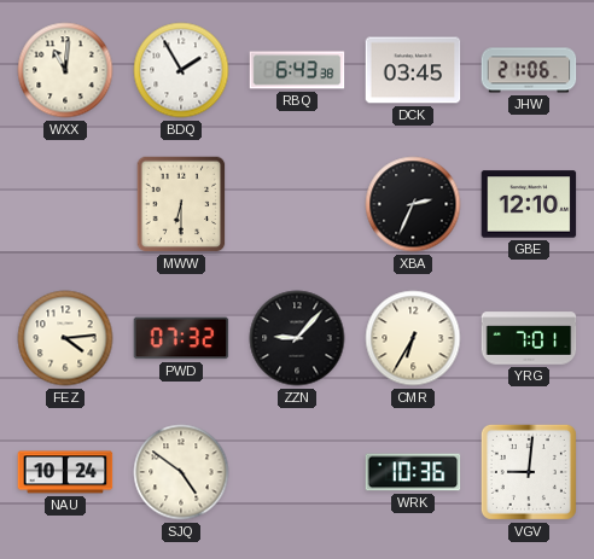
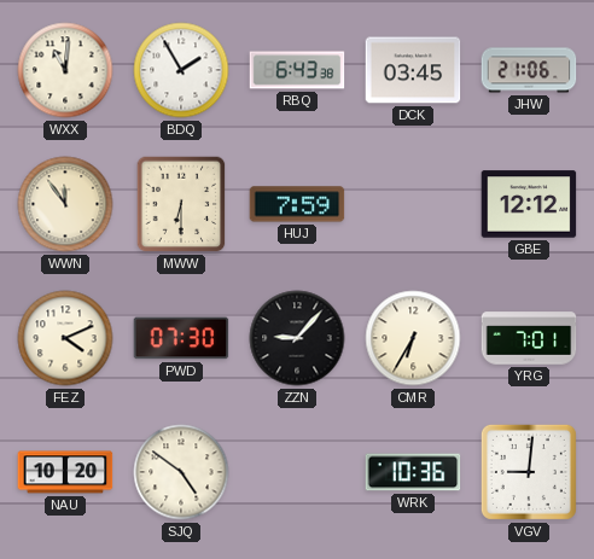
WWN: none -> 11:54
HUJ: none -> 7:59
XBA: 2:34 -> none
GBE: 12:10 -> 12:12
FEZ: 4:14 -> 4:11
PWD: 07:32 -> 07:30
NAU: 10:24 -> 10:20
